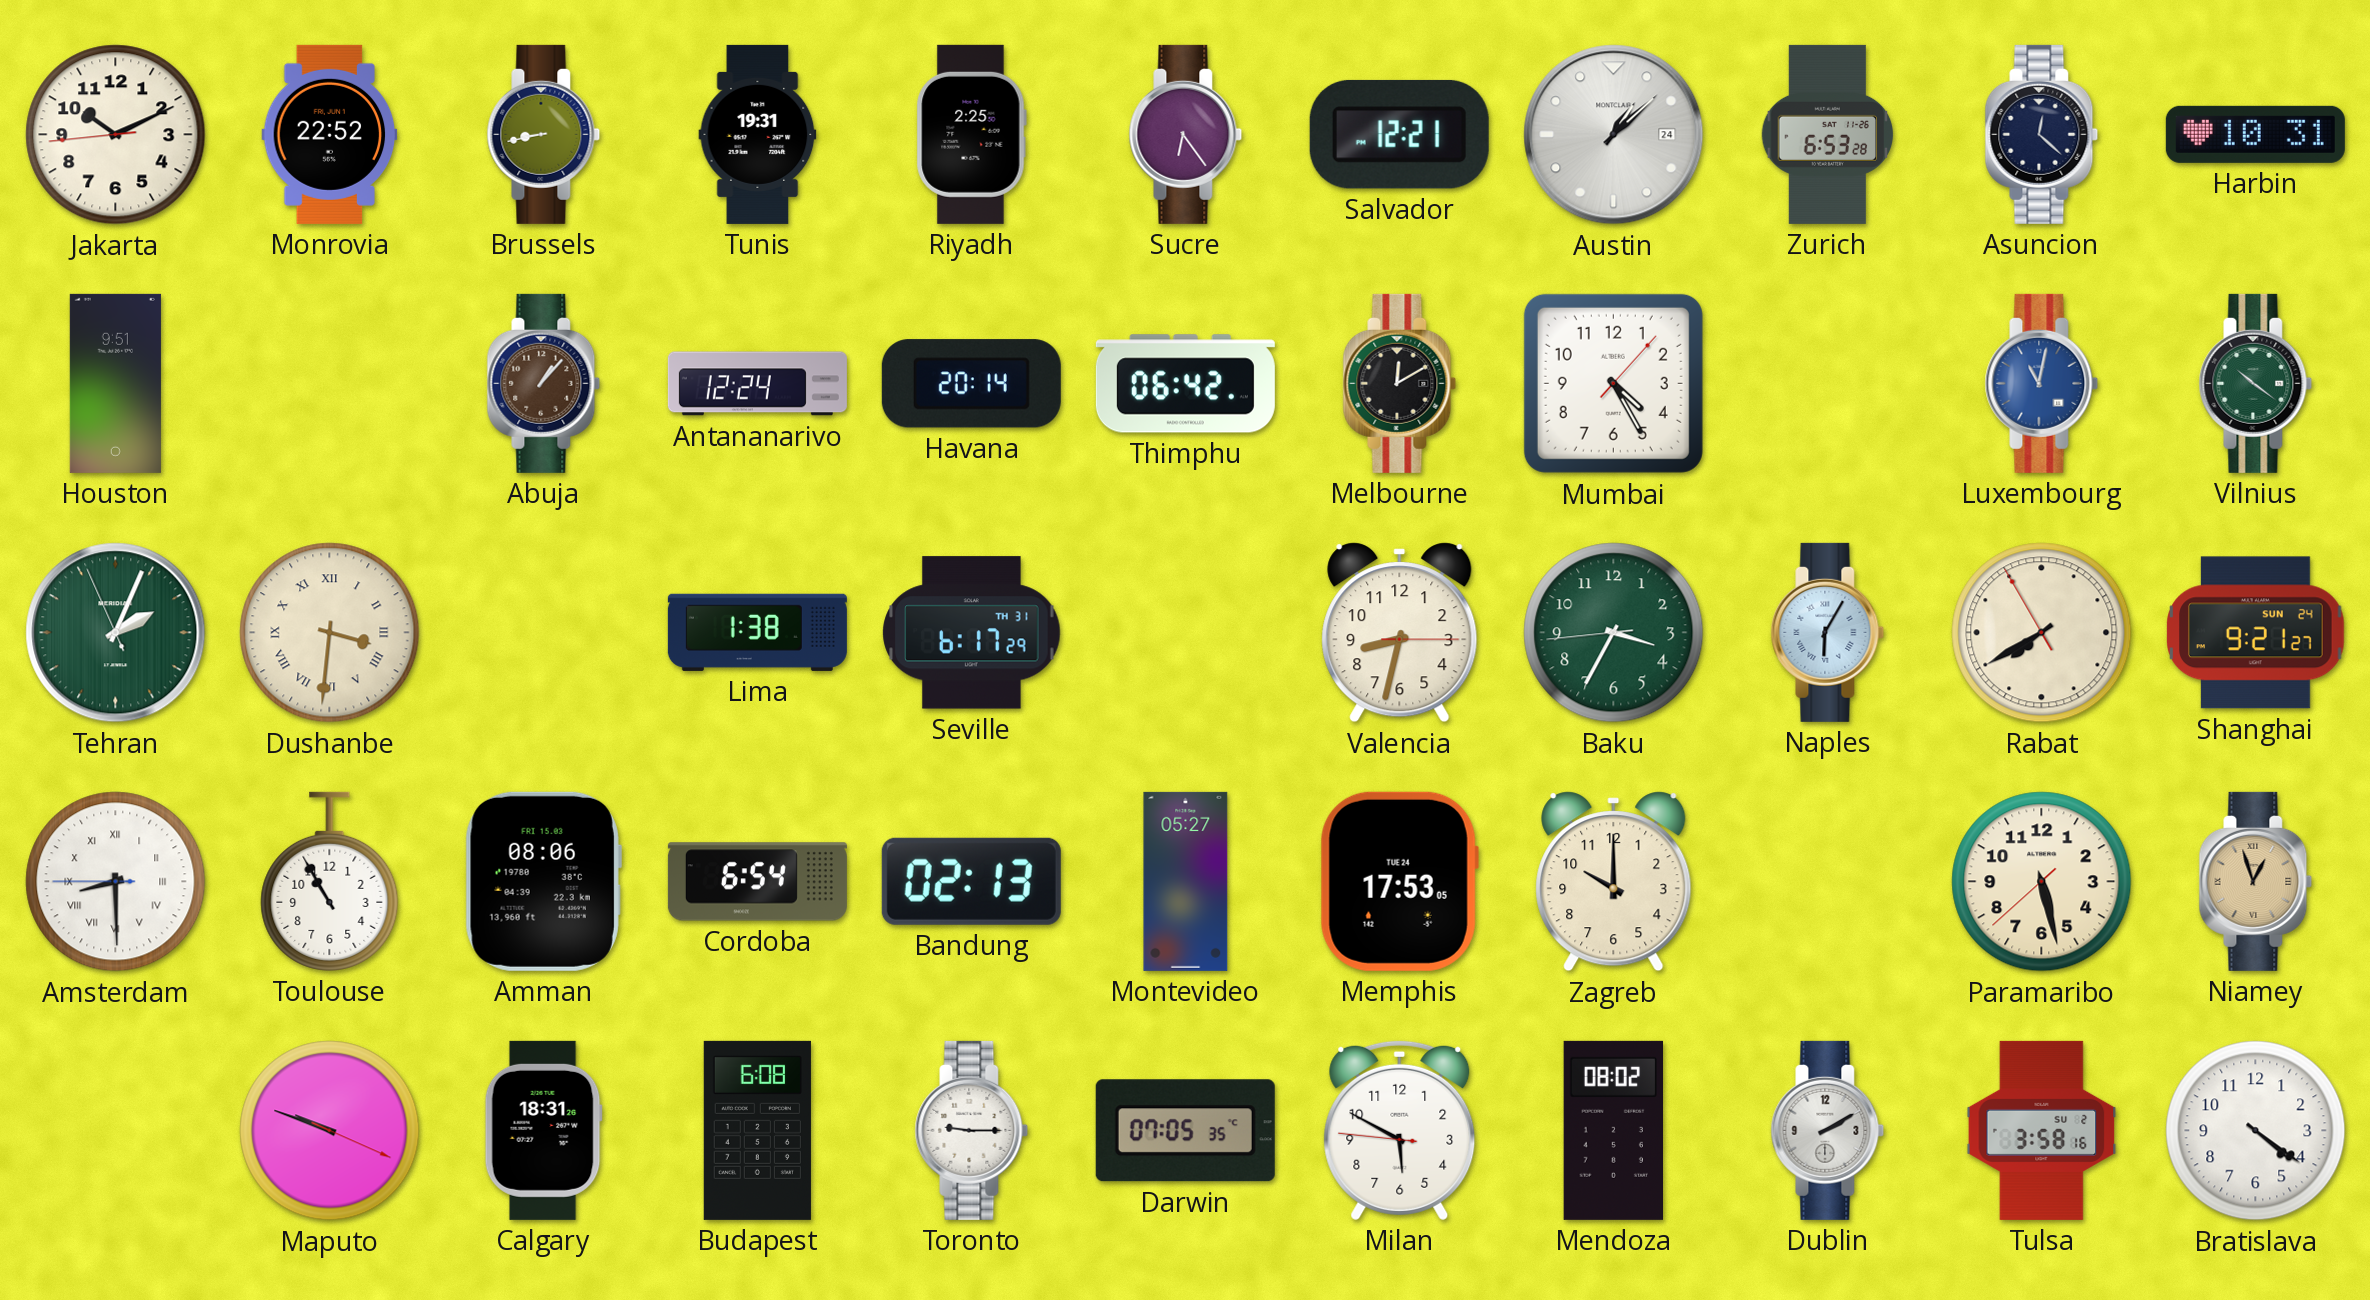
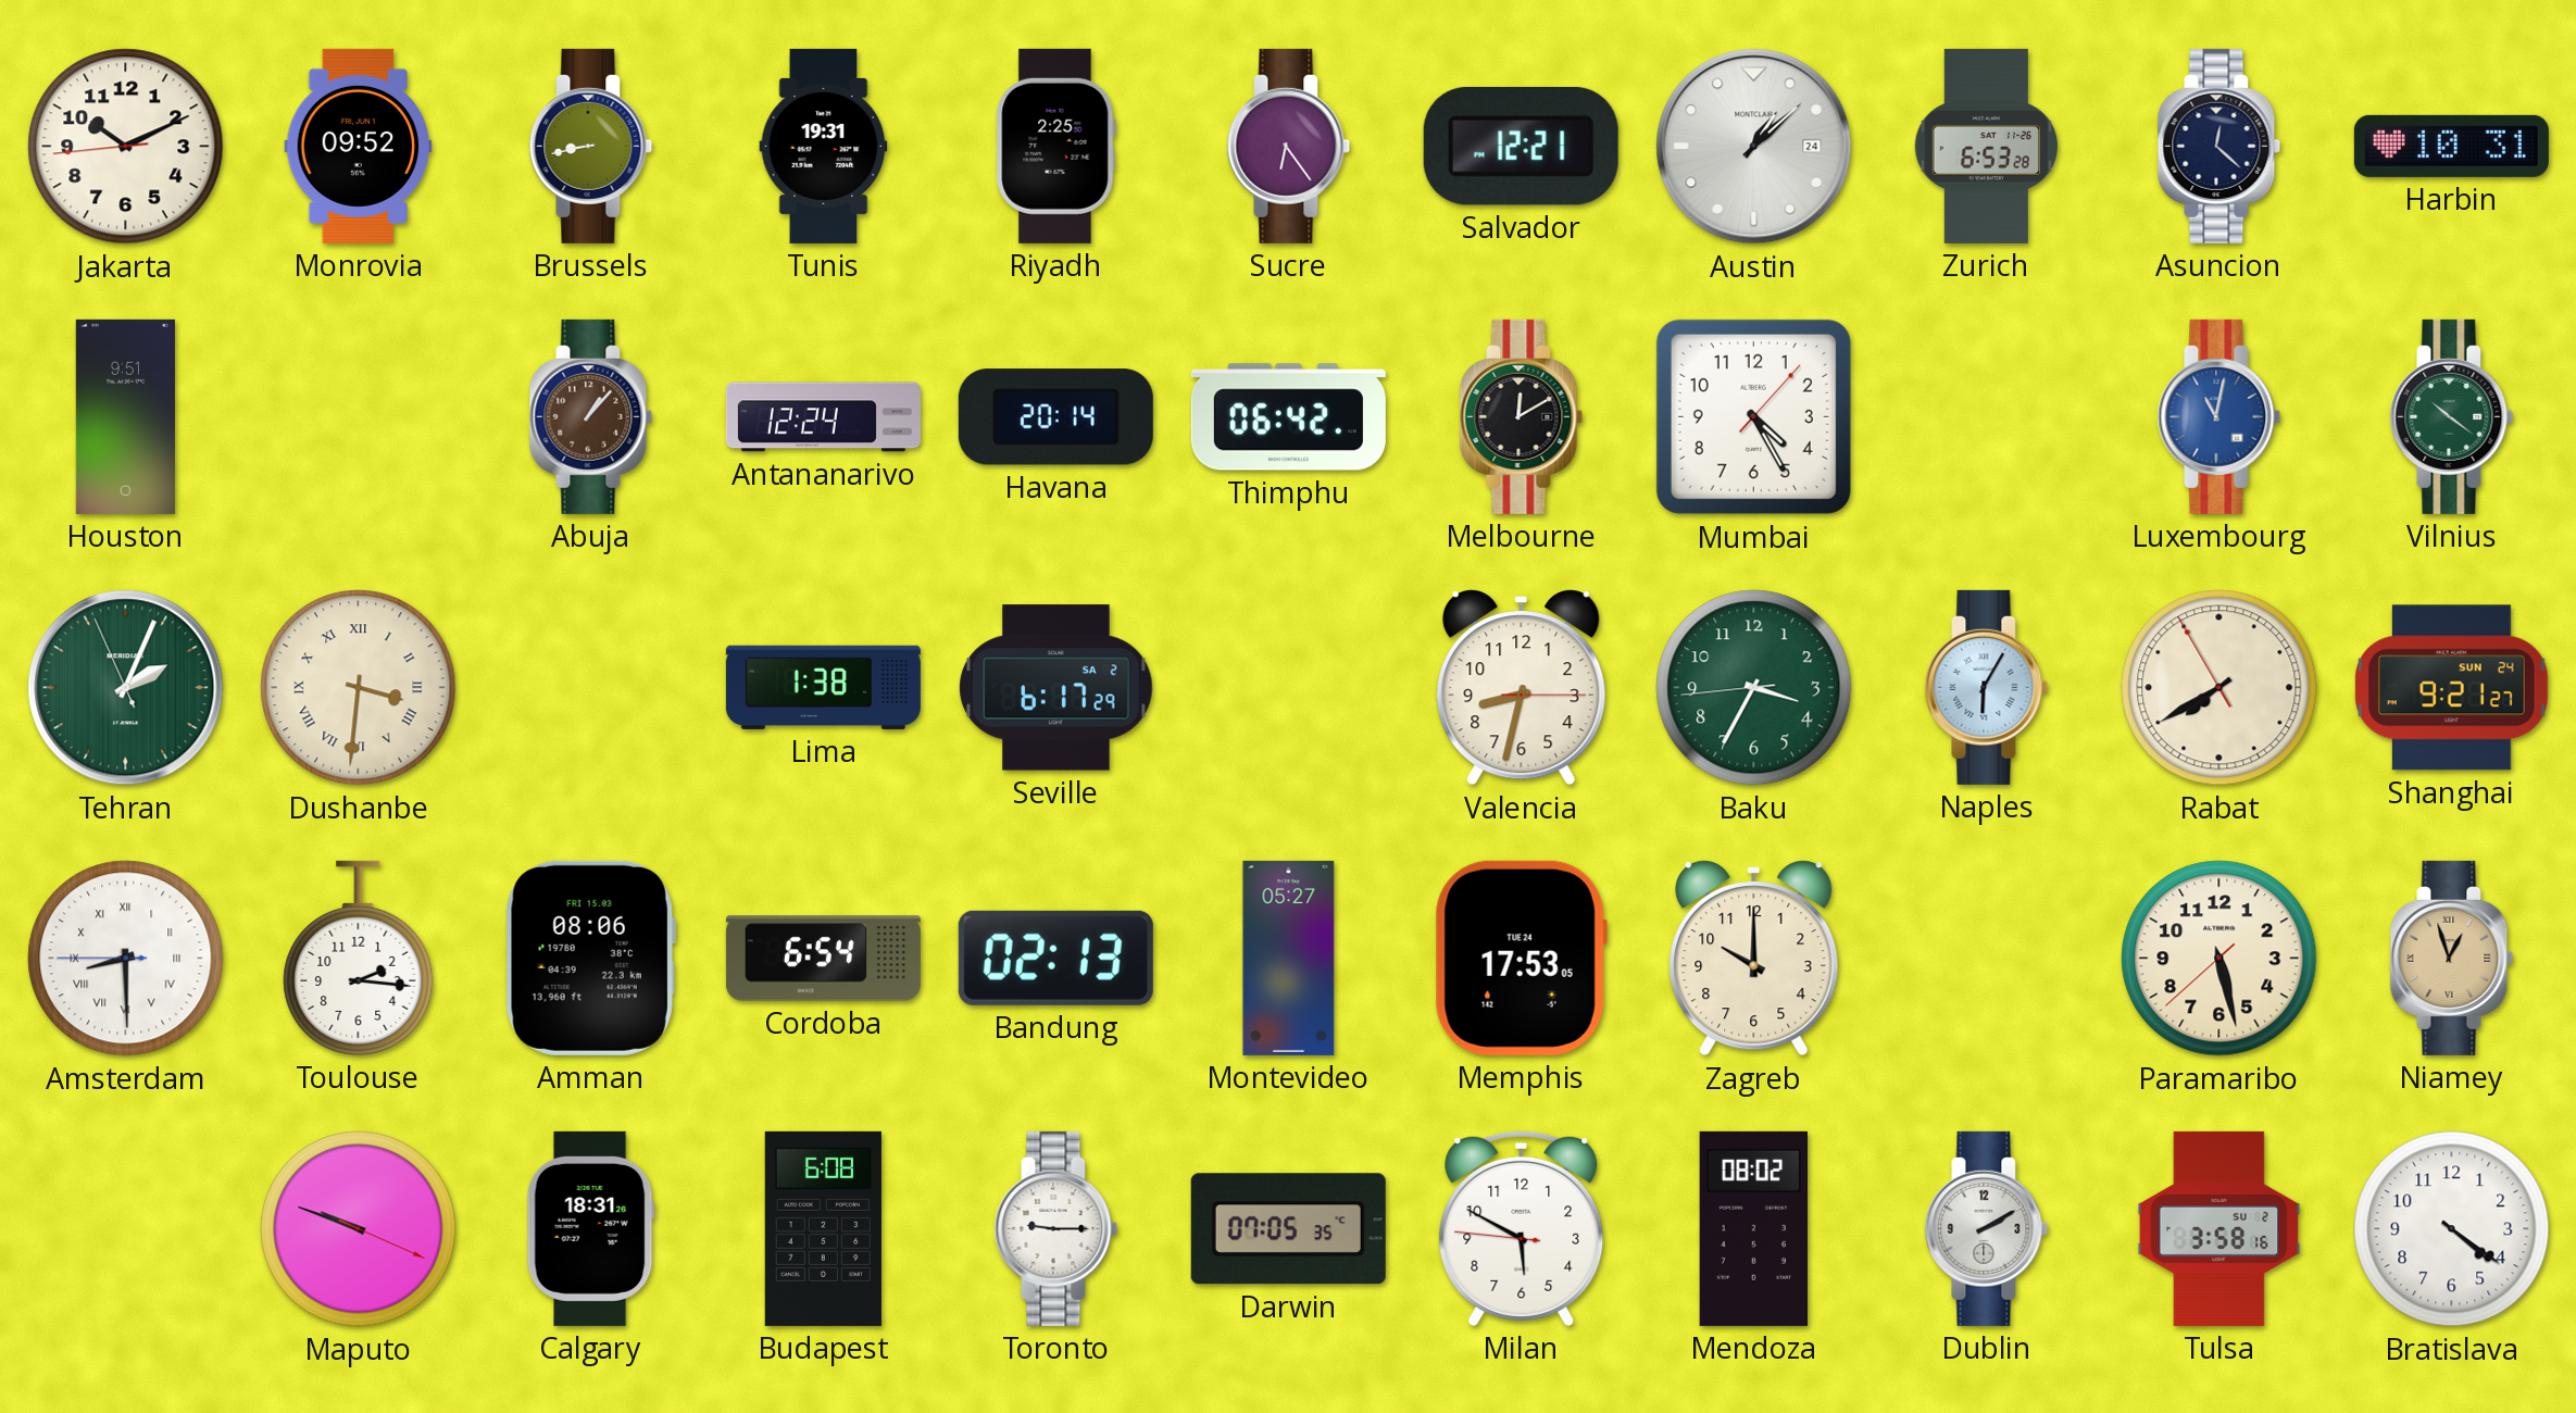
Monrovia: 22:52 -> 09:52
Seville date: TH 31 -> SA 2
Toulouse: 10:55 -> 2:16
